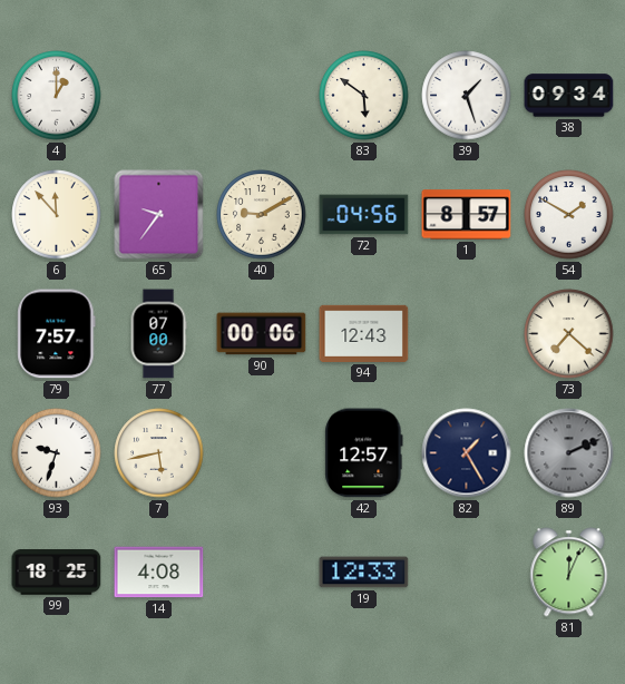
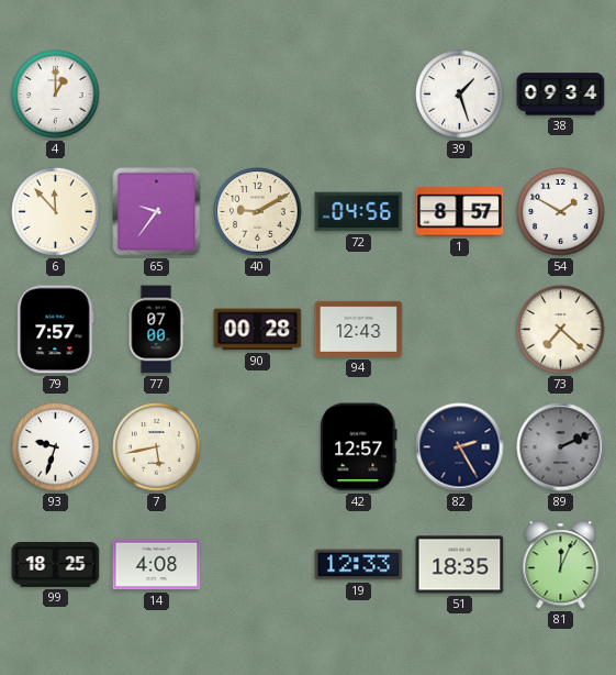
83: 5:51 -> none
90: 00:06 -> 00:28
82: 1:25 -> 2:25
51: none -> 18:35
